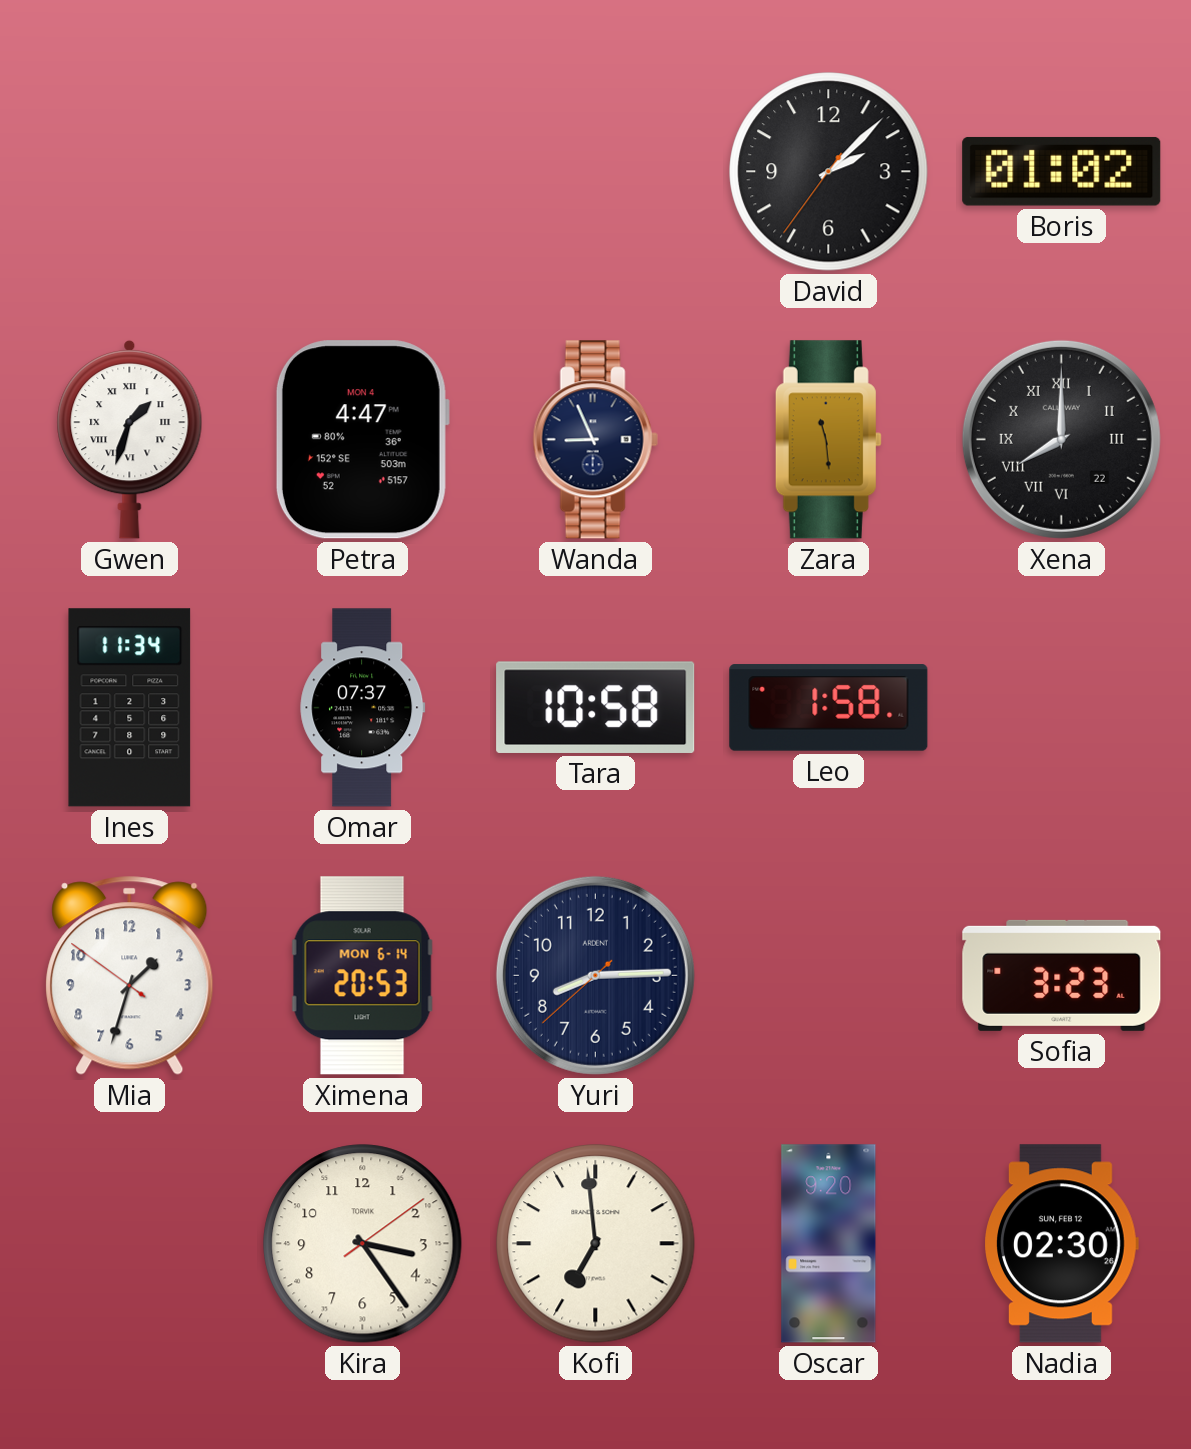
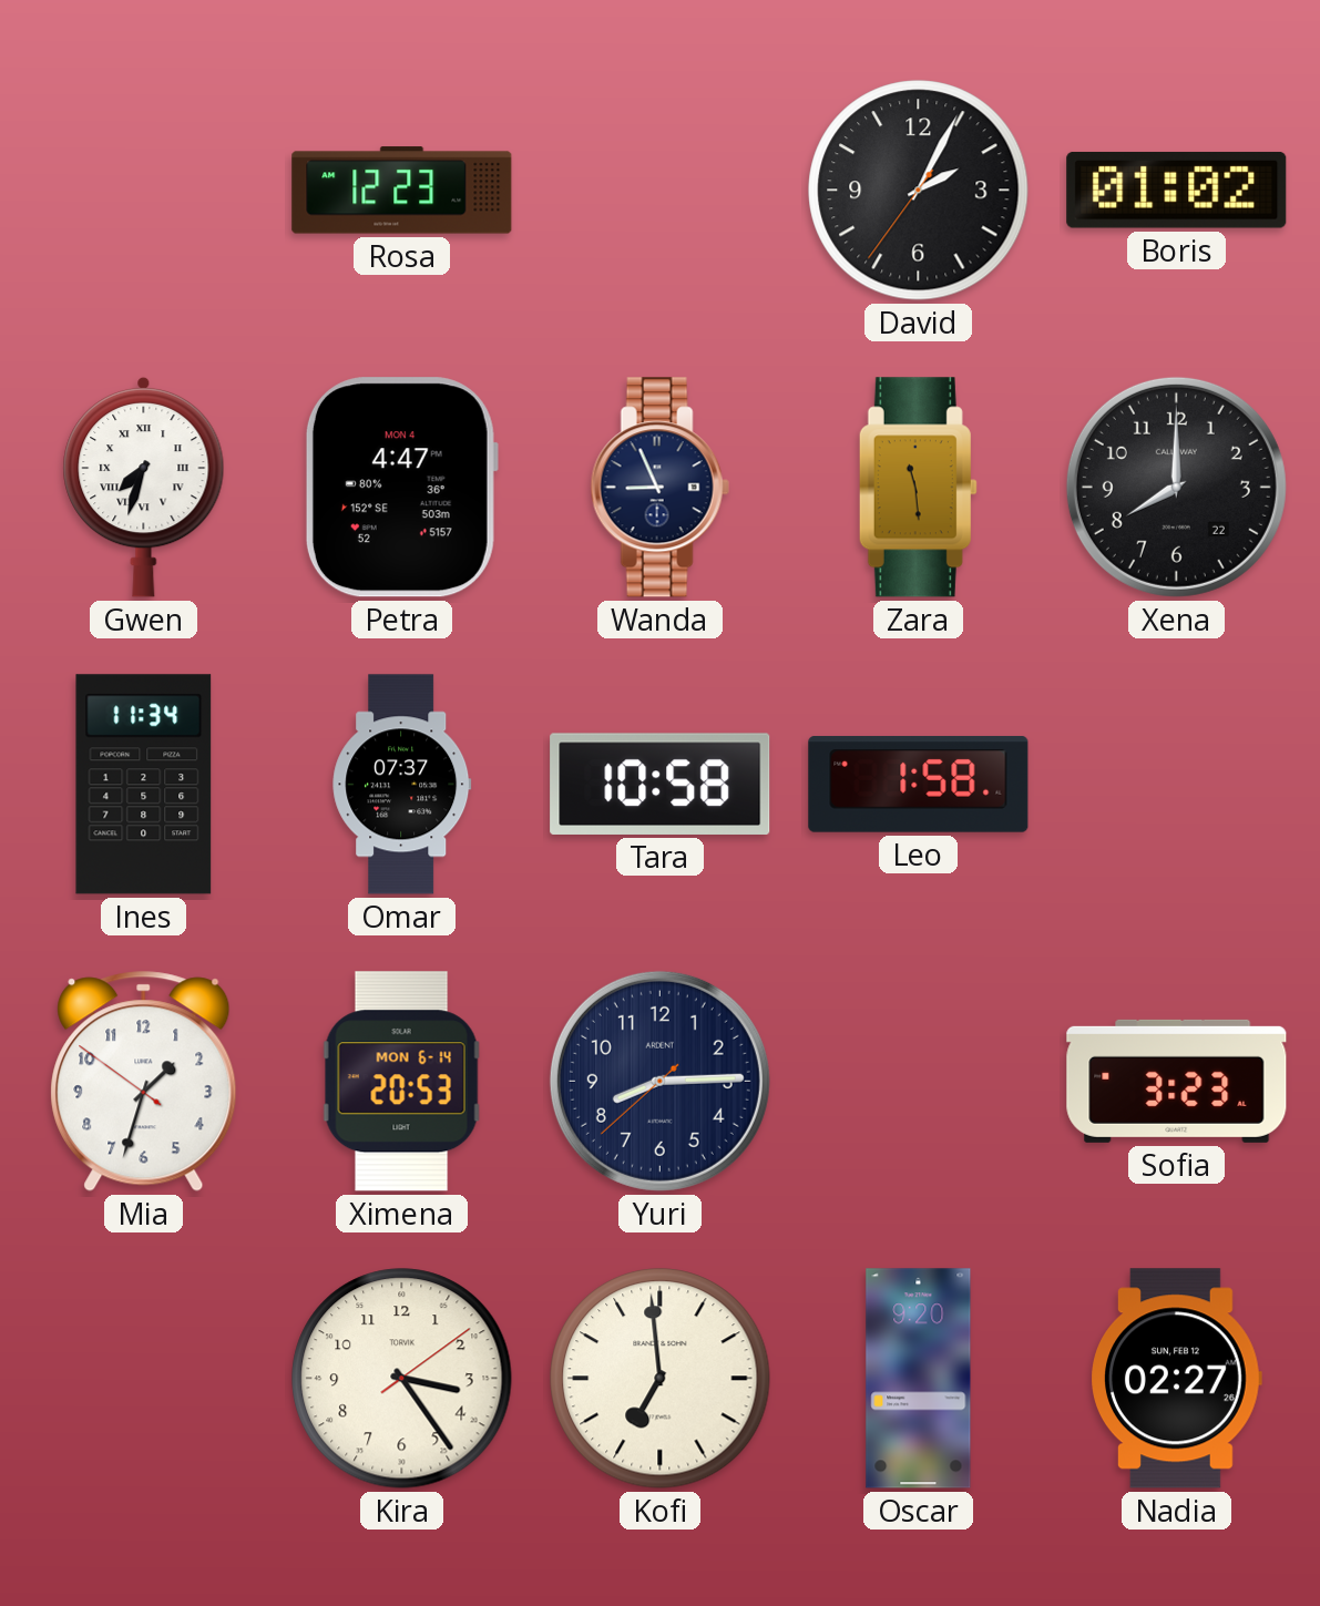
Rosa: none -> 12:23
David: 2:07 -> 2:04
Gwen: 1:33 -> 7:33
Xena numerals: Roman -> Arabic
Nadia: 02:30 -> 02:27
